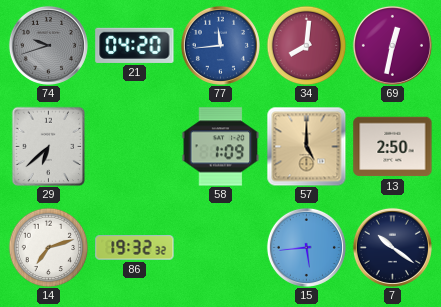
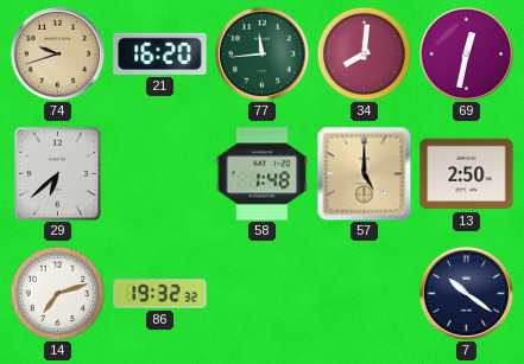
74 dial: grey -> champagne
21: 04:20 -> 16:20
77 dial: blue -> green
58: 1:09 -> 1:48
15: 5:44 -> none
